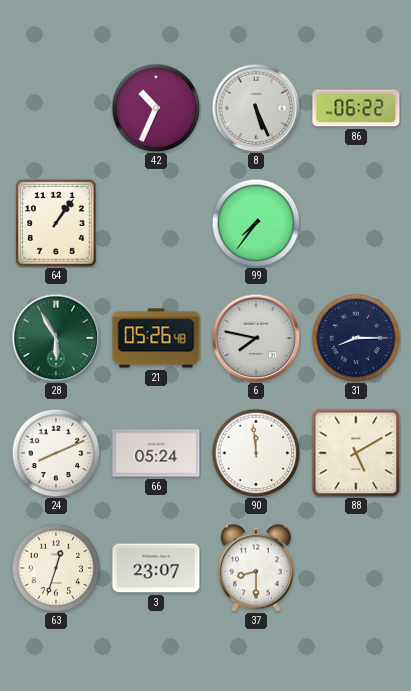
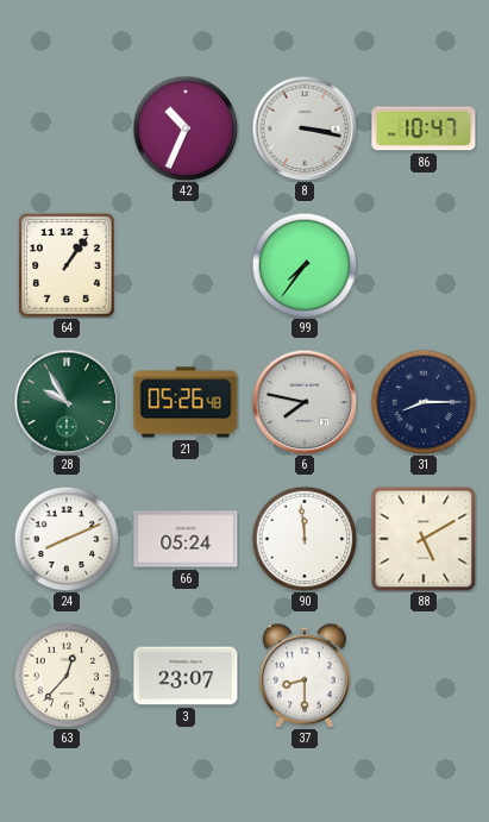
8: 5:26 -> 3:17
86: 06:22 -> 10:47
28: 5:55 -> 9:55
63: 12:33 -> 12:37
